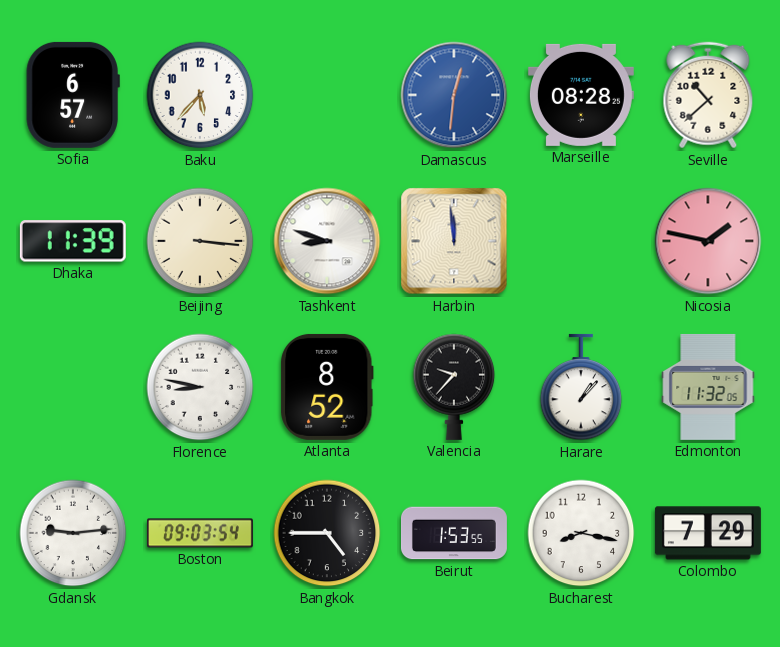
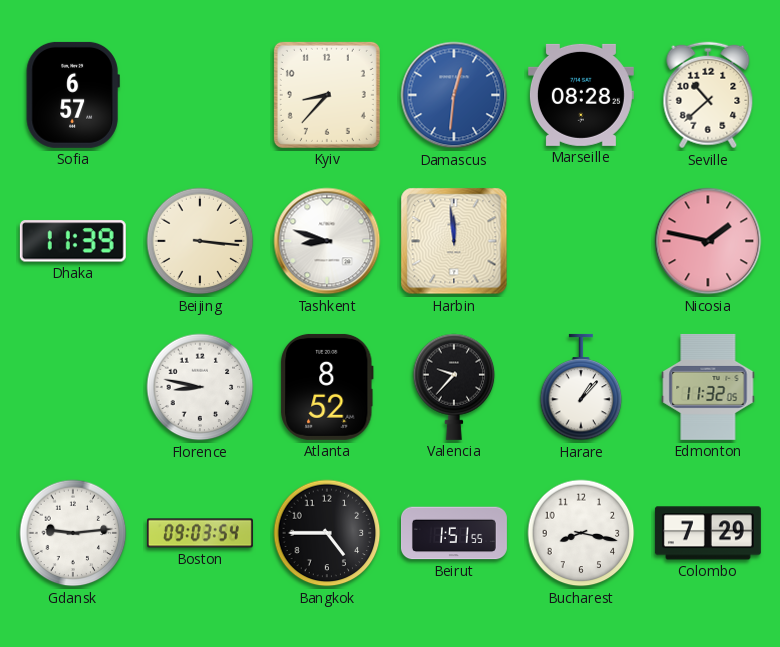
Baku: 5:37 -> none
Kyiv: none -> 8:37
Beirut: 1:53 -> 1:51
